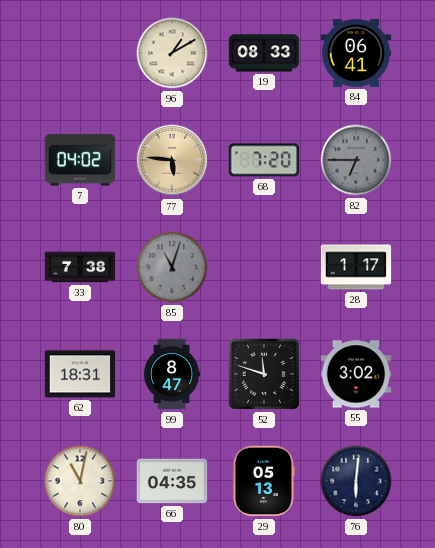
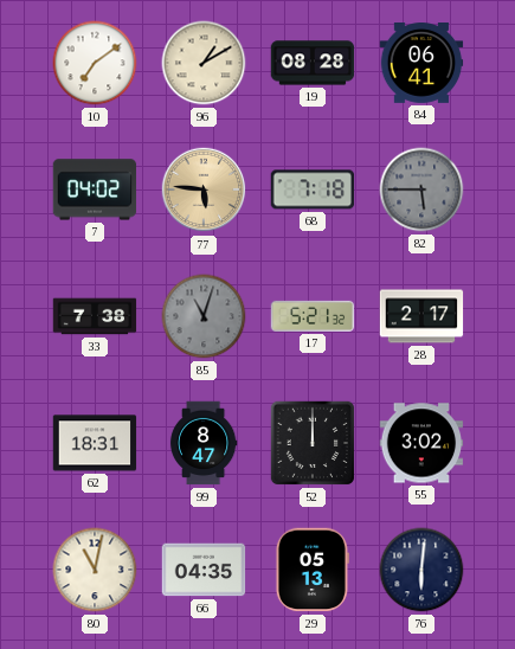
10: none -> 7:09
19: 08:33 -> 08:28
68: 7:20 -> 7:18
82: 6:45 -> 5:45
17: none -> 5:21
28: 1:17 -> 2:17
52: 11:48 -> 12:00
